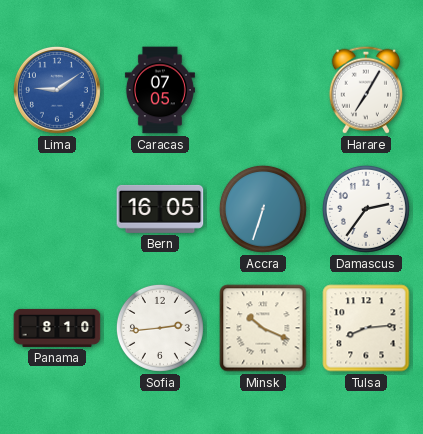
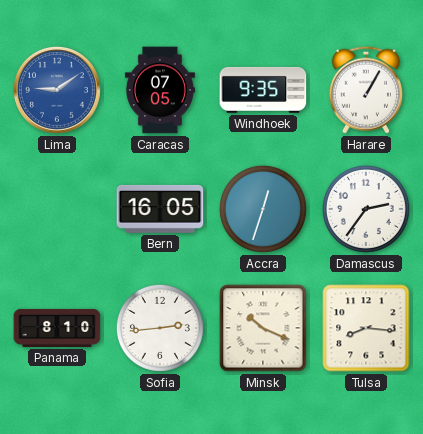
Windhoek: none -> 9:35
Harare: 7:05 -> 1:05
Accra: 6:33 -> 12:33
Tulsa: 8:14 -> 8:16
